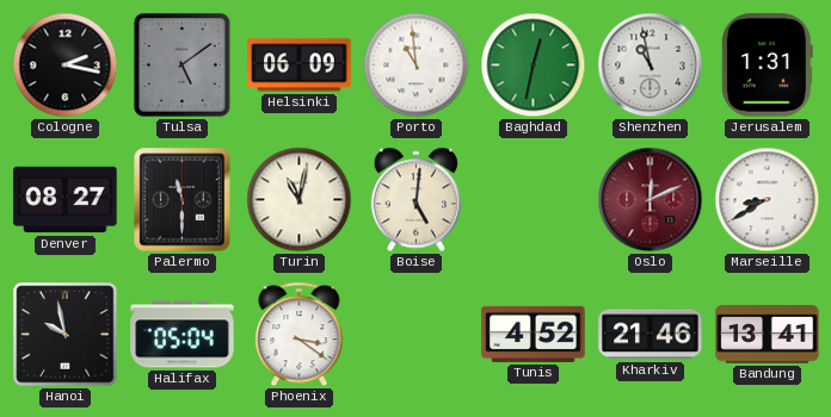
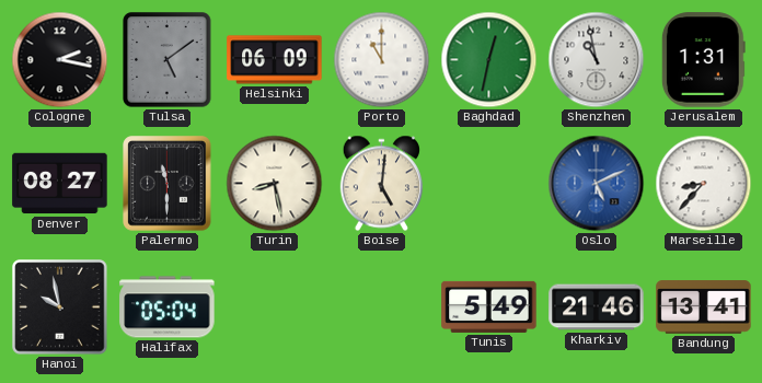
Porto: 10:59 -> 11:00
Turin: 11:02 -> 8:28
Oslo: 12:11 -> 5:11
Oslo dial: burgundy -> blue
Marseille: 8:40 -> 8:37
Phoenix: 3:21 -> none
Tunis: 4:52 -> 5:49
